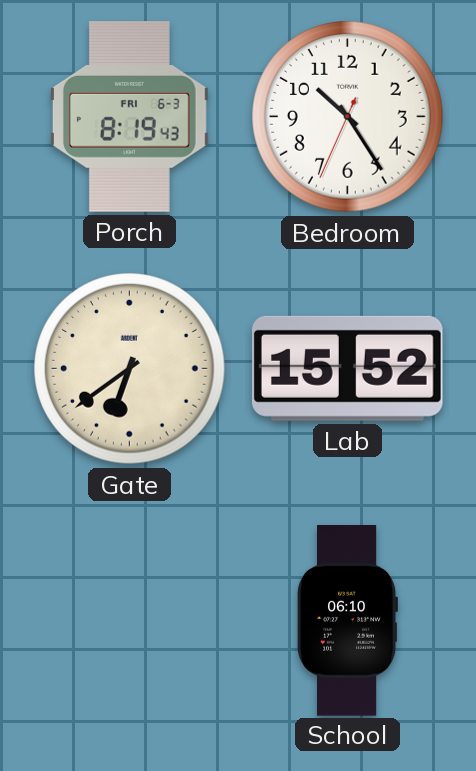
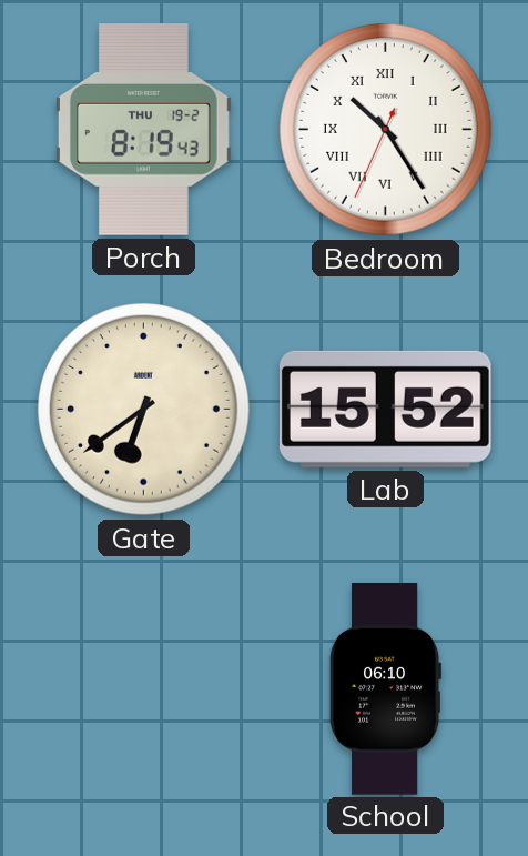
Porch date: FRI 6-3 -> THU 19-2
Bedroom numerals: Arabic -> Roman
